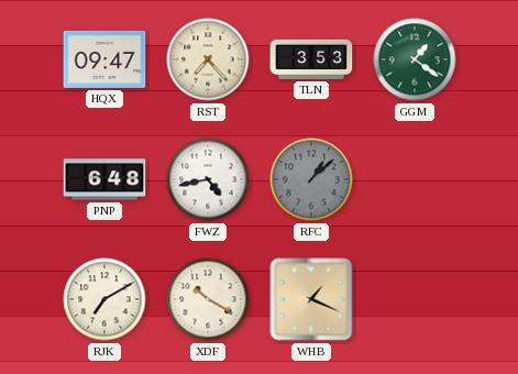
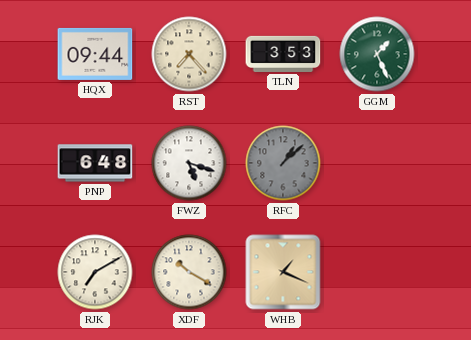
HQX: 09:47 -> 09:44
GGM: 1:21 -> 1:26
FWZ: 4:43 -> 5:18
